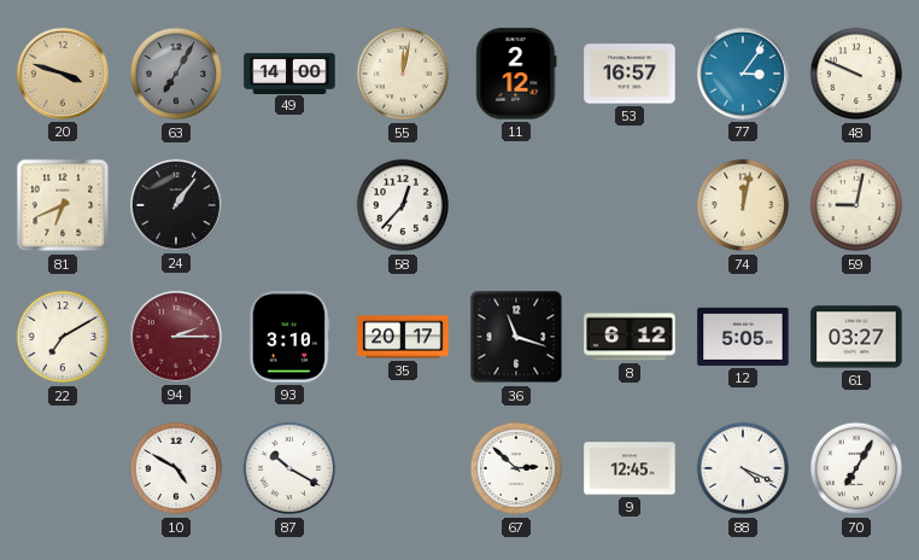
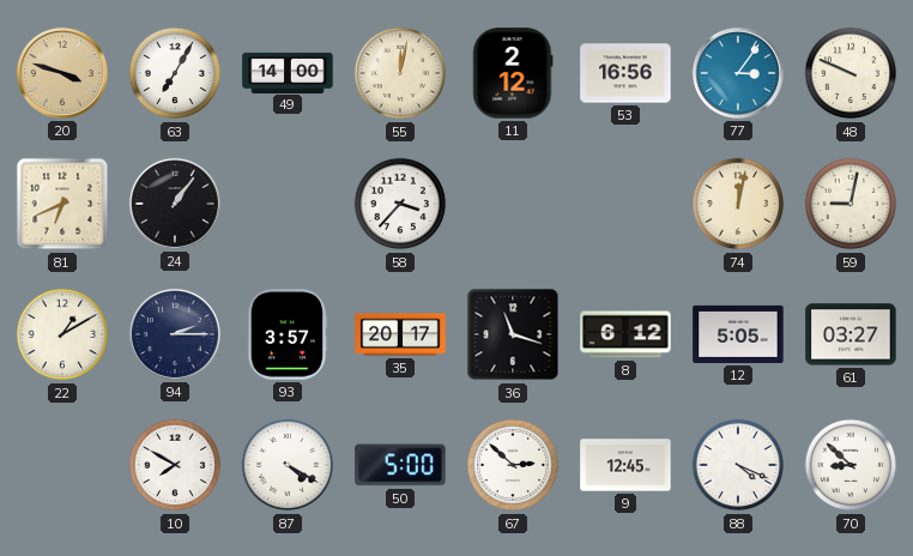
63 dial: grey -> white
53: 16:57 -> 16:56
58: 12:37 -> 3:37
22: 7:10 -> 1:10
94 dial: burgundy -> navy
93: 3:10 -> 3:57
10: 4:50 -> 7:50
87: 10:20 -> 4:20
50: none -> 5:00
70: 7:05 -> 8:52
